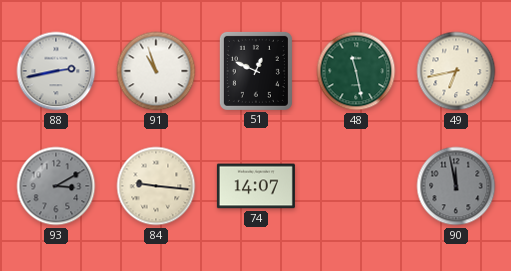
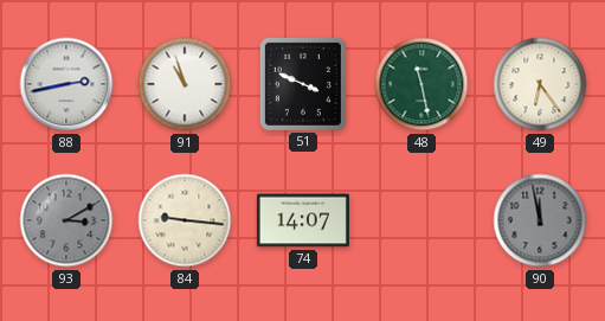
51: 12:49 -> 3:49
49: 6:43 -> 6:24
